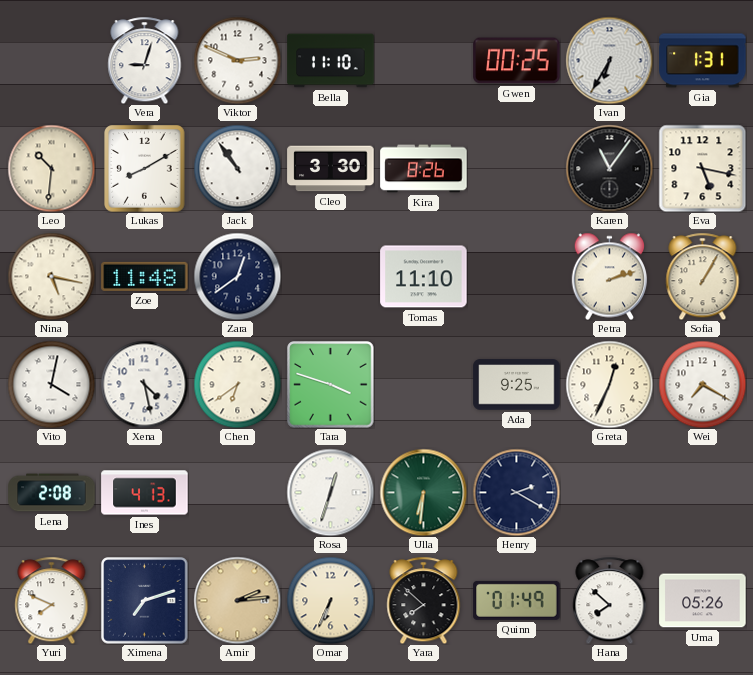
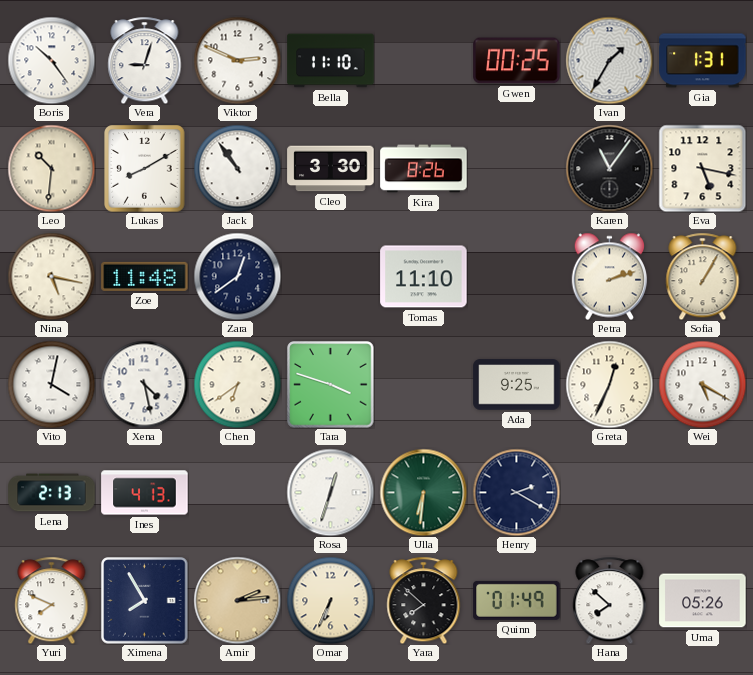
Boris: none -> 10:24
Ivan: 6:35 -> 1:35
Wei: 7:20 -> 5:20
Lena: 2:08 -> 2:13
Ximena: 7:12 -> 7:55
